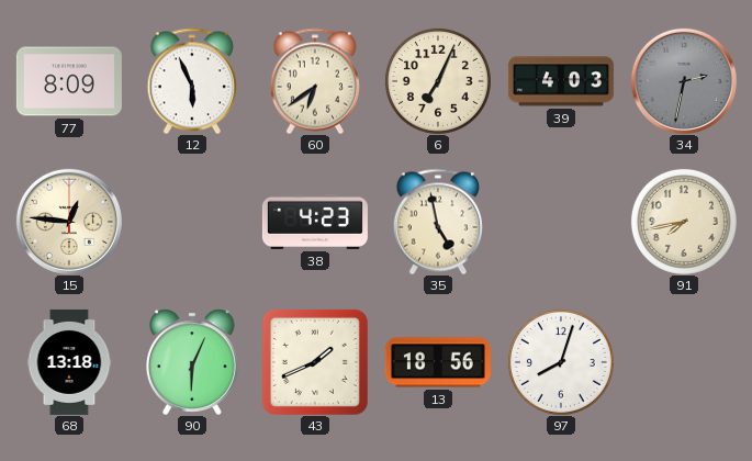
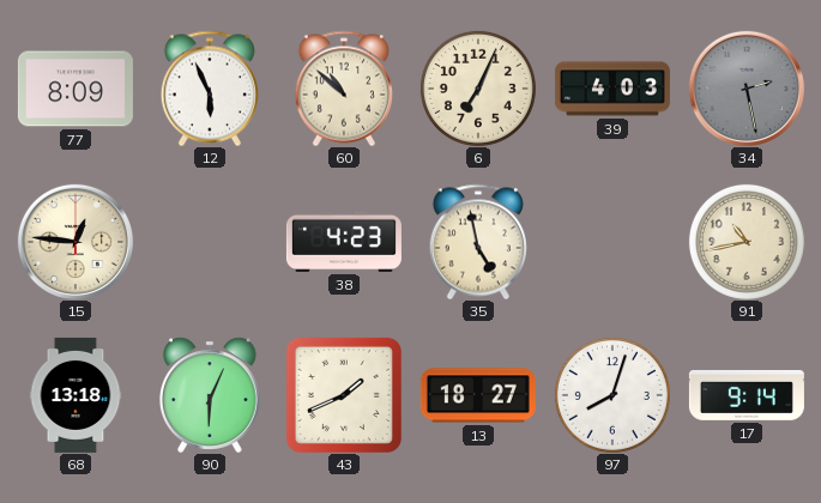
60: 6:39 -> 10:52
34: 2:32 -> 2:28
91: 7:43 -> 10:43
13: 18:56 -> 18:27
17: none -> 9:14
